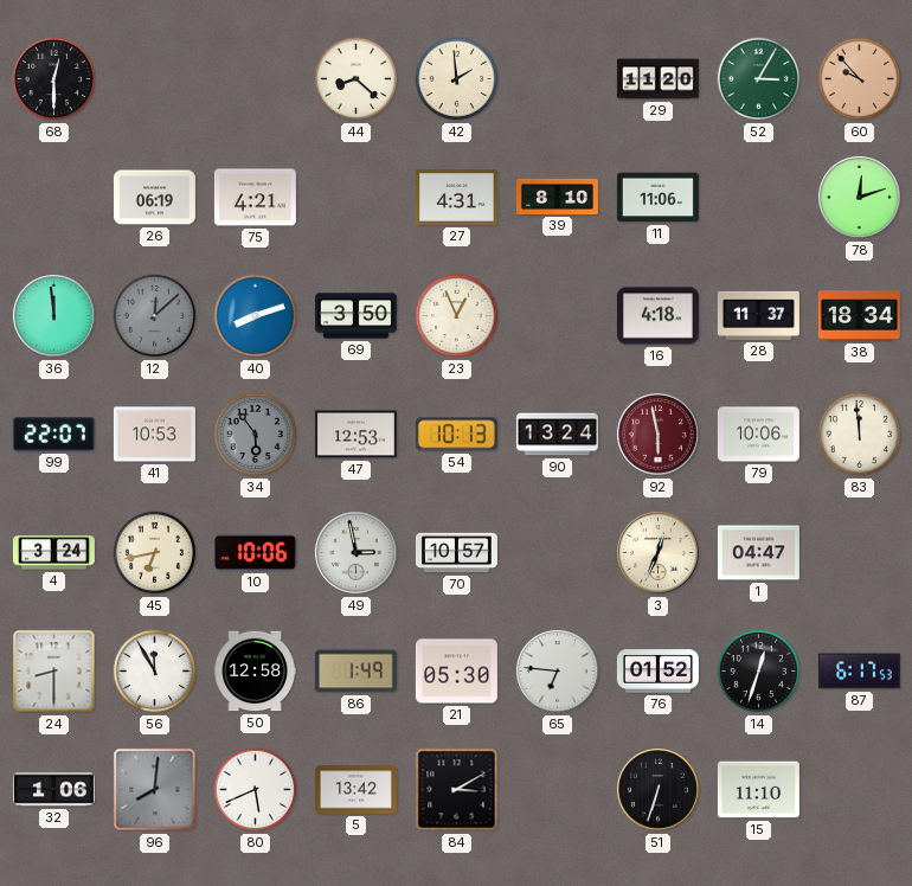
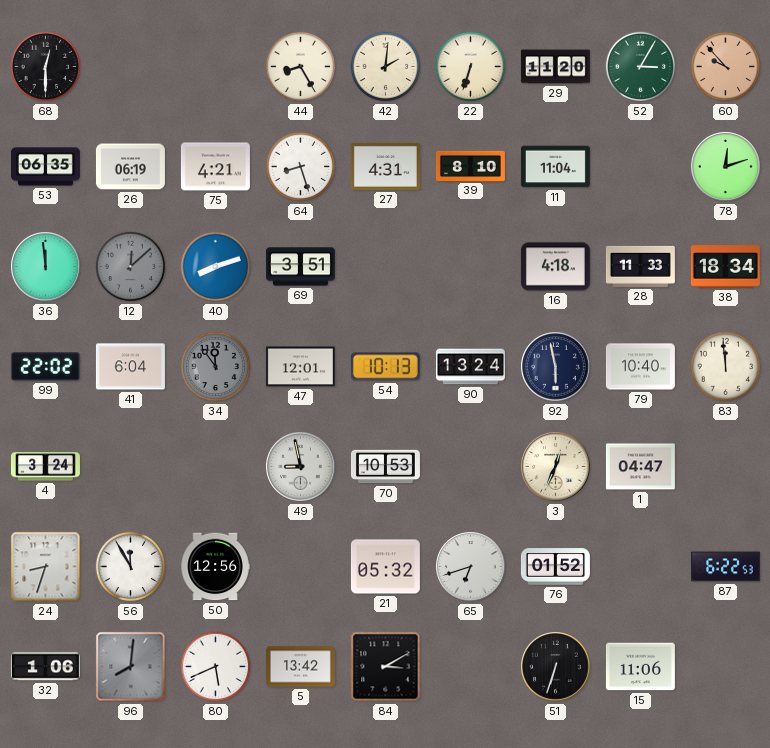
44: 8:22 -> 8:25
42: 1:59 -> 2:01
22: none -> 6:33
53: none -> 06:35
64: none -> 8:27
11: 11:06 -> 11:04
69: 3:50 -> 3:51
23: 12:56 -> none
28: 11:37 -> 11:33
99: 22:07 -> 22:02
41: 10:53 -> 6:04
34: 5:54 -> 11:54
47: 12:53 -> 12:01
92 dial: burgundy -> navy
79: 10:06 -> 10:40
45: 6:43 -> none
10: 10:06 -> none
49: 2:58 -> 8:58
70: 10:57 -> 10:53
24: 8:30 -> 8:33
50: 12:58 -> 12:56
86: 1:49 -> none
21: 05:30 -> 05:32
65: 6:46 -> 6:42
14: 12:33 -> none
87: 6:17 -> 6:22
15: 11:10 -> 11:06
